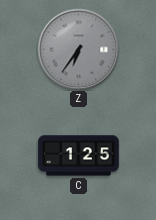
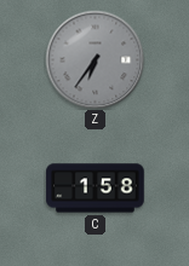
C: 1:25 -> 1:58
